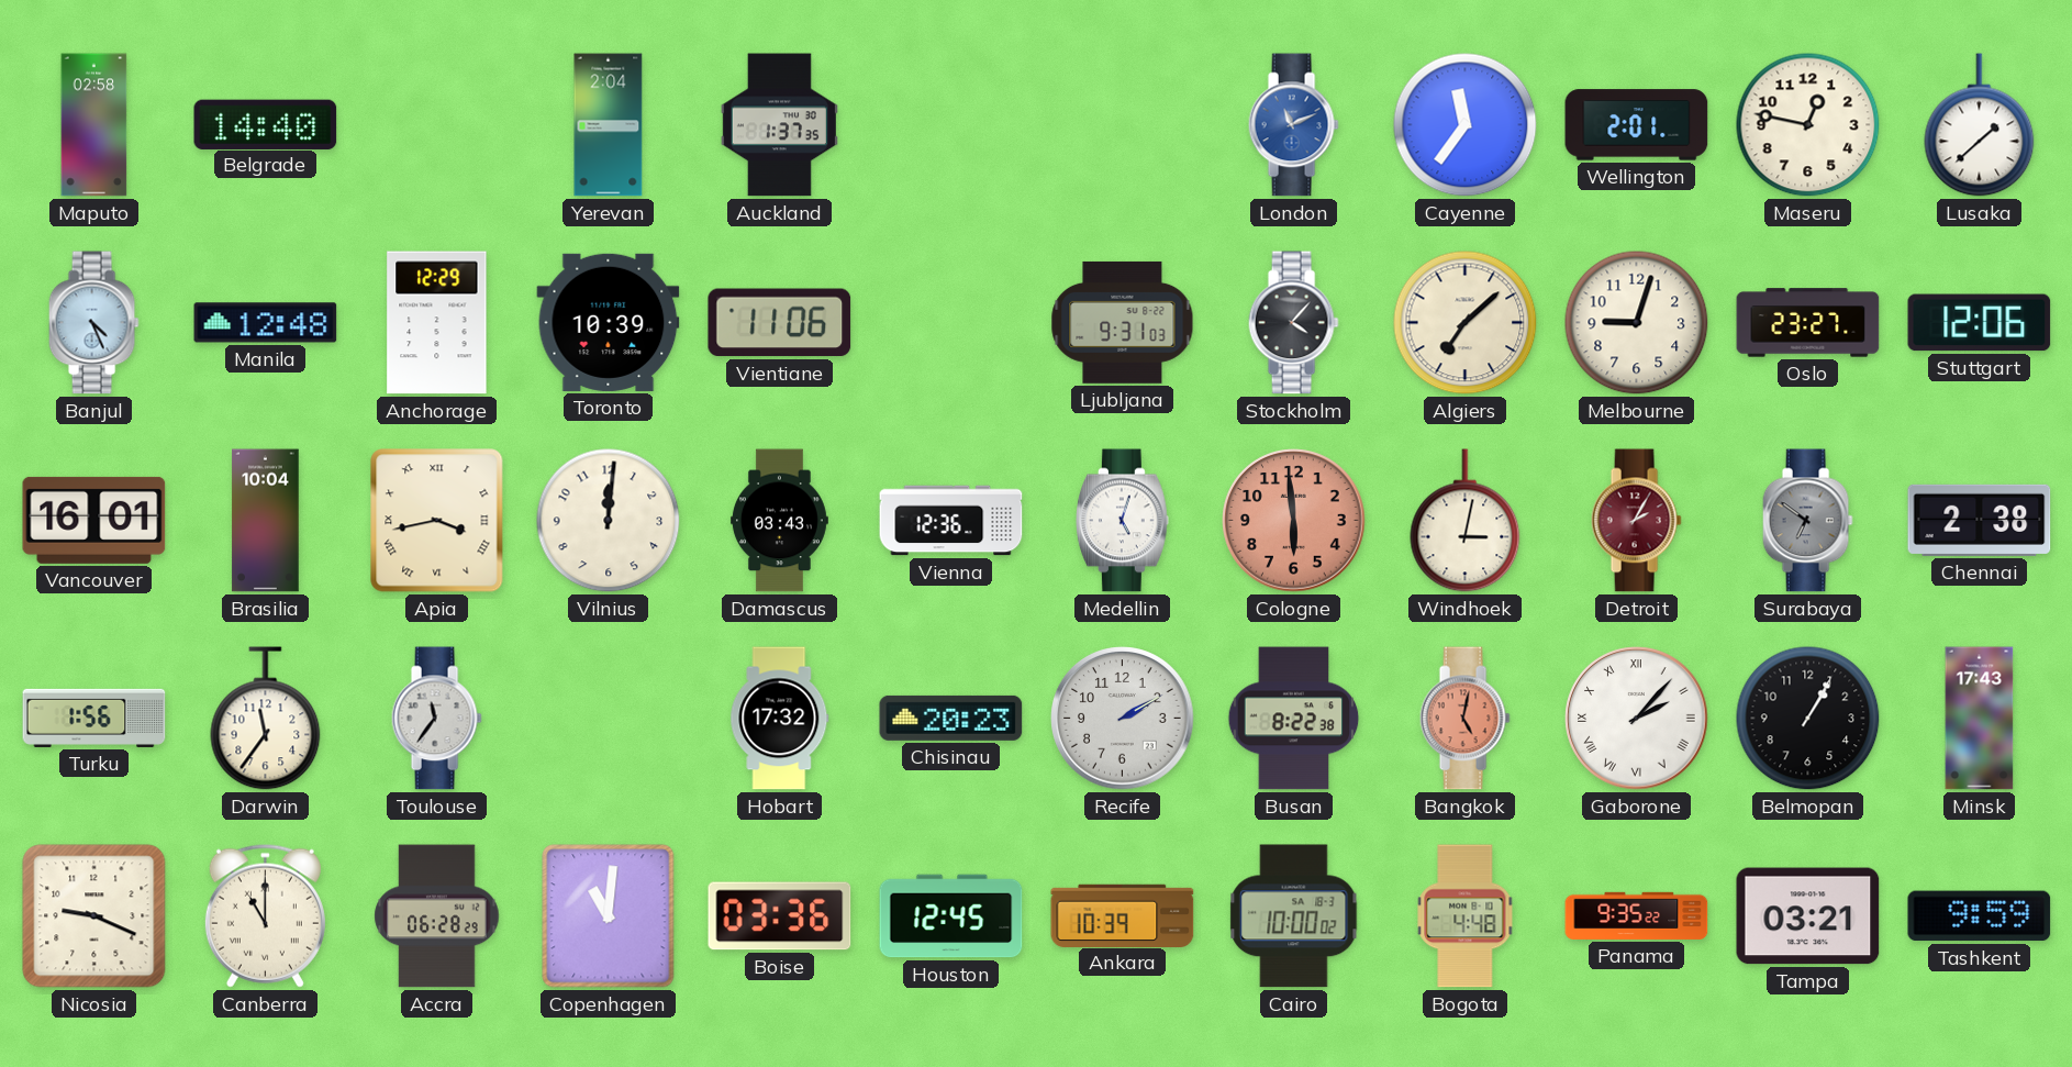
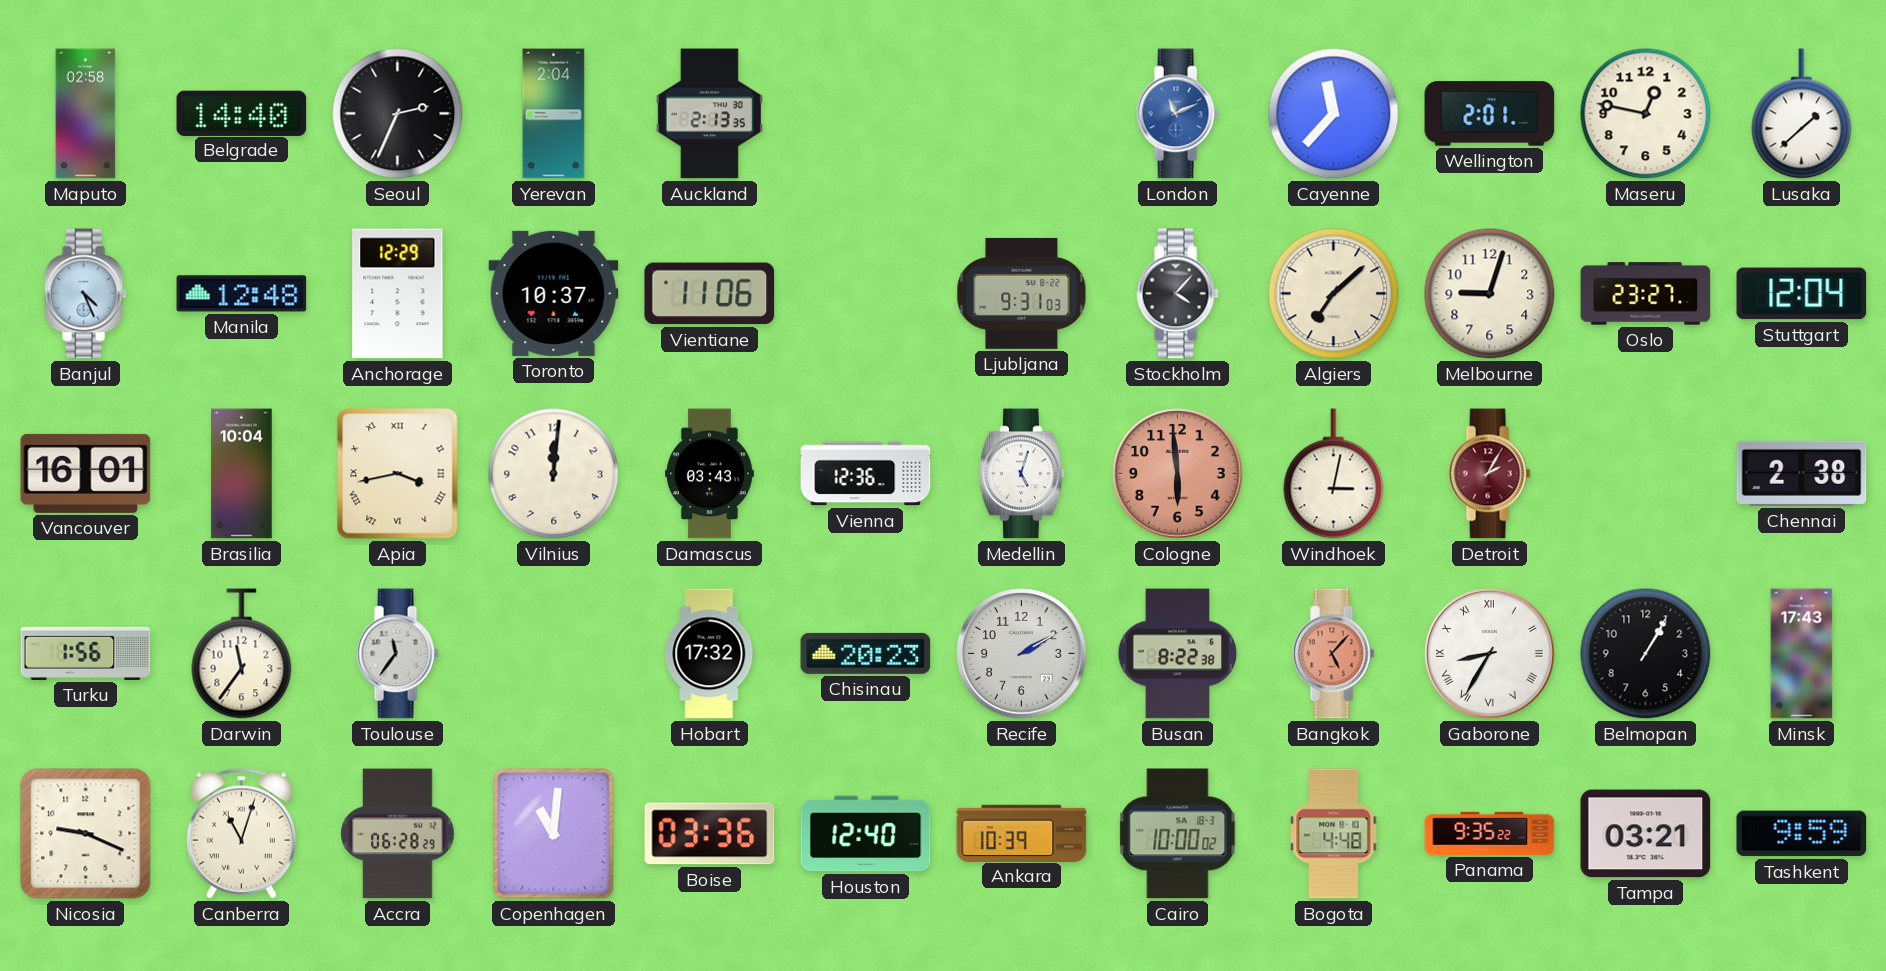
Seoul: none -> 2:34
Auckland: 1:37 -> 2:13
Cayenne: 11:36 -> 11:37
Toronto: 10:39 -> 10:37
Stuttgart: 12:06 -> 12:04
Surabaya: 6:51 -> none
Bangkok: 5:02 -> 5:07
Gaborone: 2:07 -> 8:35
Canberra: 11:00 -> 11:03
Houston: 12:45 -> 12:40
